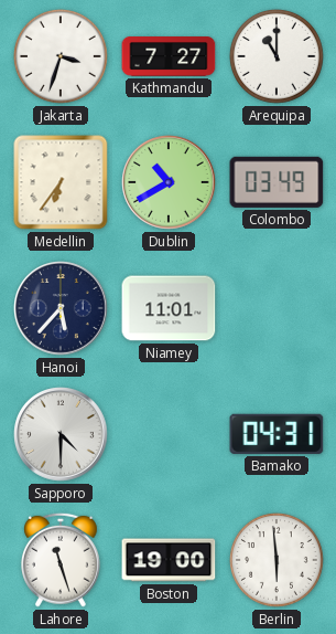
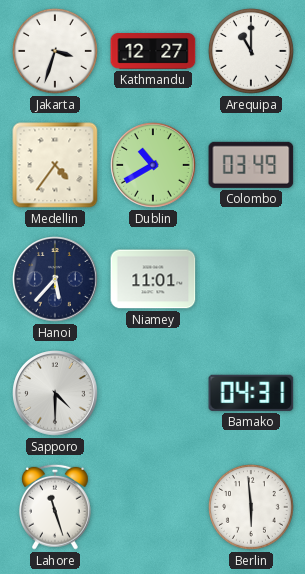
Kathmandu: 7:27 -> 12:27
Medellin: 6:36 -> 4:36
Boston: 19:00 -> none
